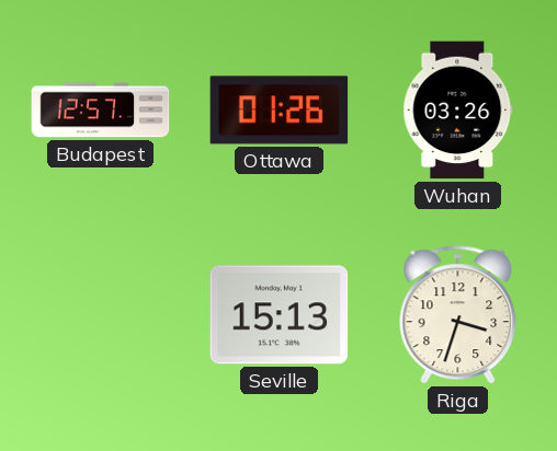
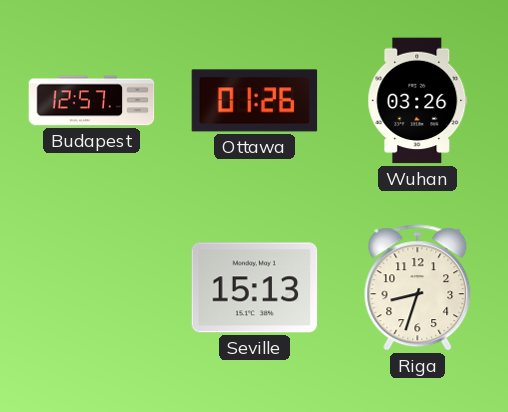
Riga: 3:33 -> 8:33
